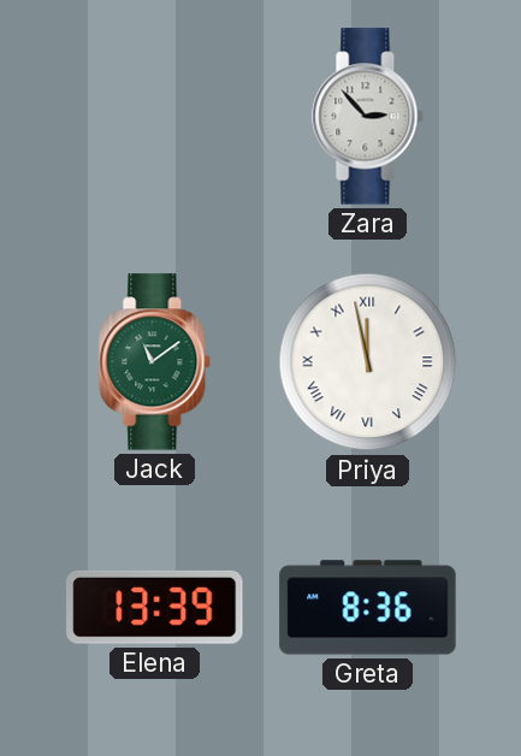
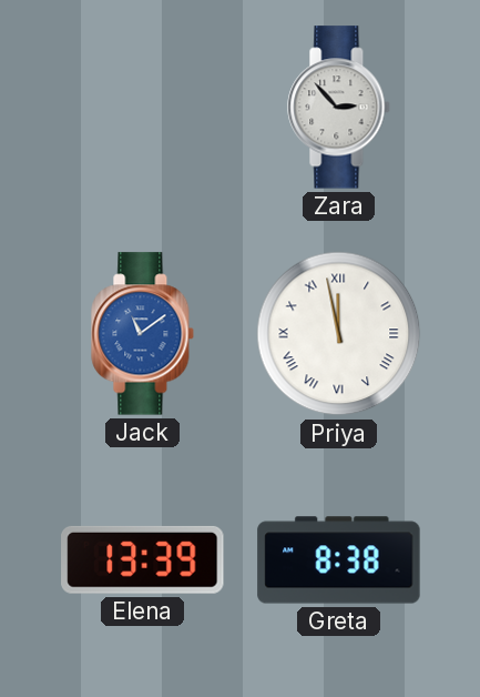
Jack dial: green -> blue
Greta: 8:36 -> 8:38
